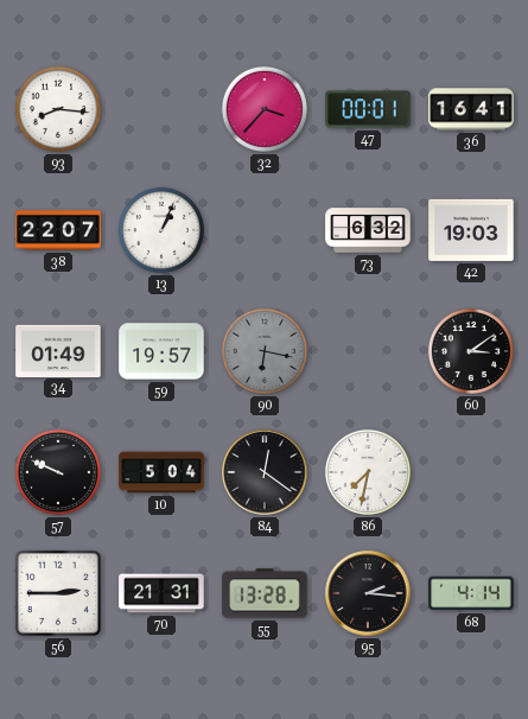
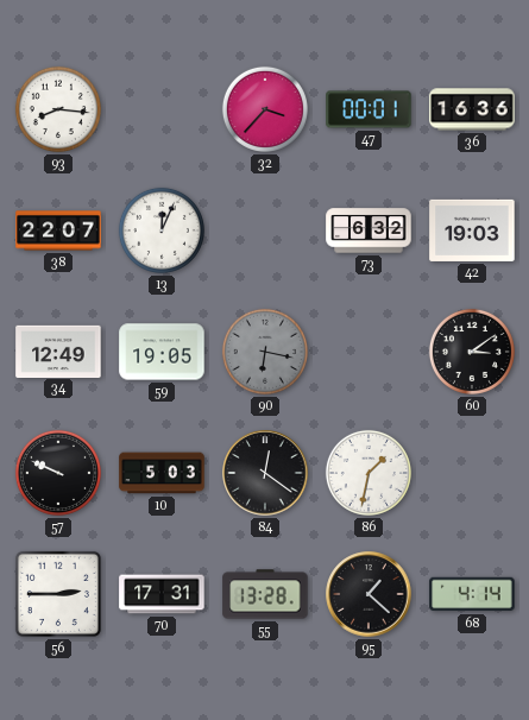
36: 16:41 -> 16:36
13: 1:04 -> 12:04
34: 01:49 -> 12:49
59: 19:57 -> 19:05
10: 5:04 -> 5:03
86: 7:32 -> 1:32
70: 21:31 -> 17:31
95: 2:16 -> 1:22
